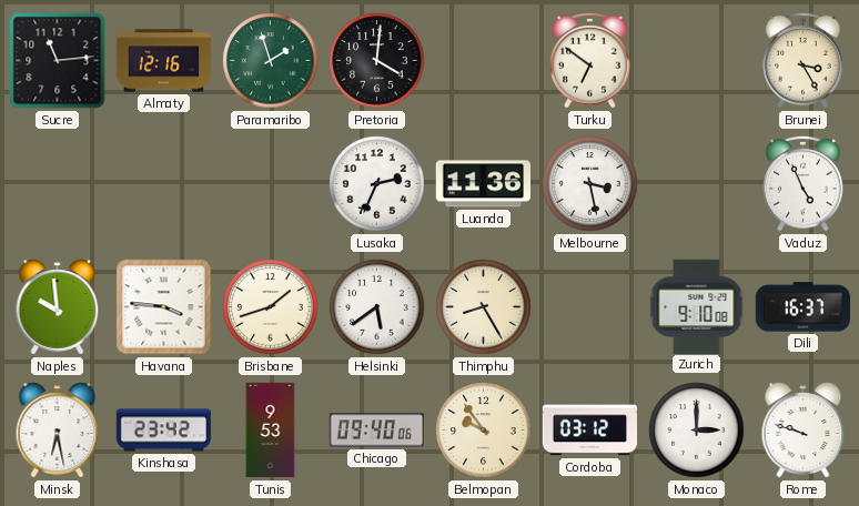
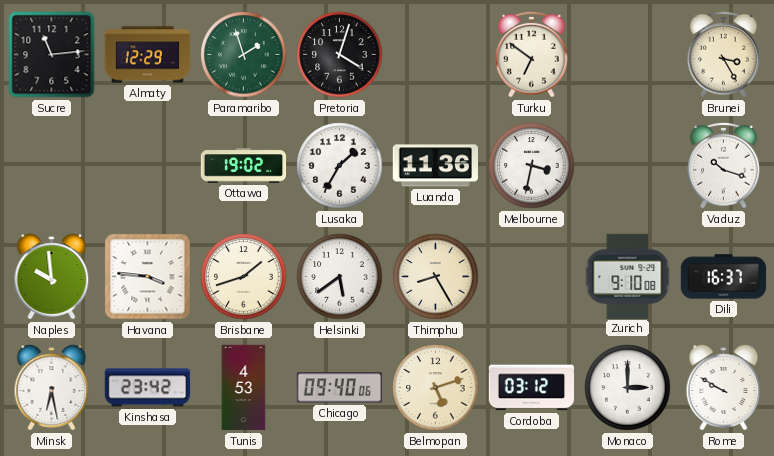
Almaty: 12:16 -> 12:29
Pretoria: 4:01 -> 4:03
Ottawa: none -> 19:02
Lusaka: 2:34 -> 1:35
Melbourne: 3:28 -> 3:32
Vaduz: 4:56 -> 10:18
Tunis: 9:53 -> 4:53
Belmopan: 9:54 -> 5:12
Rome: 9:48 -> 9:50
